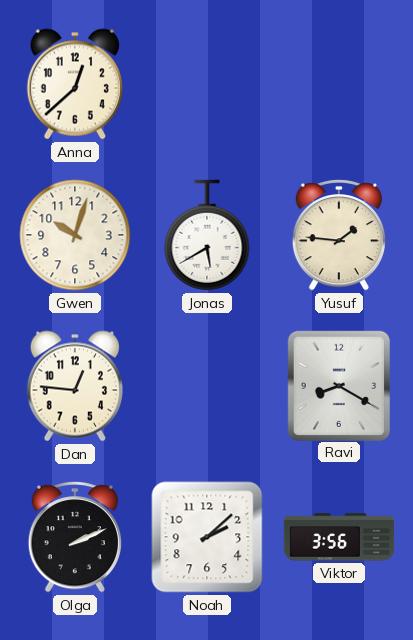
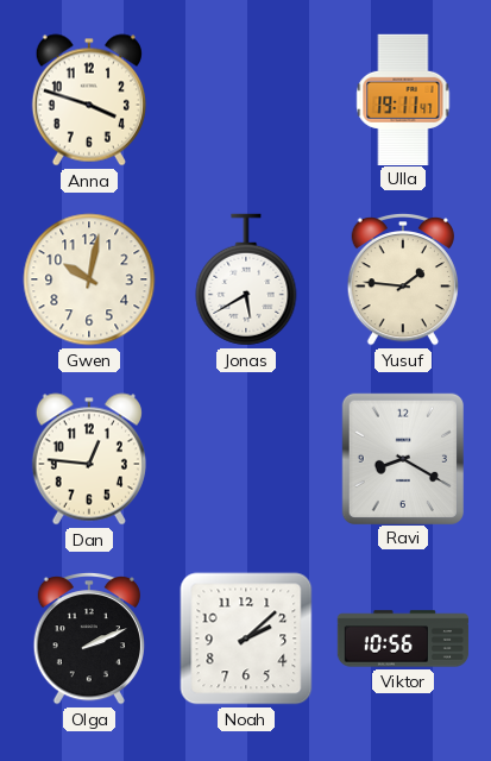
Anna: 12:38 -> 3:48
Ulla: none -> 19:11
Gwen: 10:03 -> 10:02
Viktor: 3:56 -> 10:56
